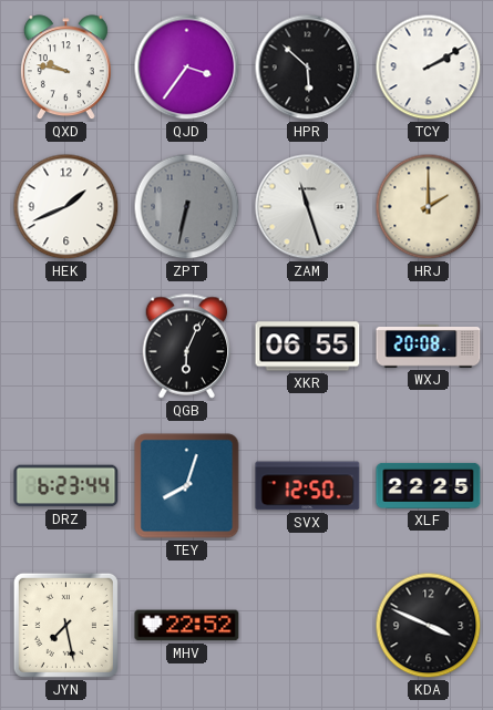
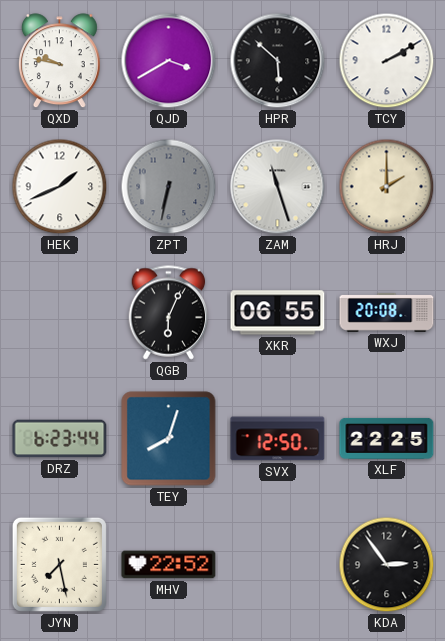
QJD: 3:36 -> 3:40
KDA: 3:49 -> 2:54
